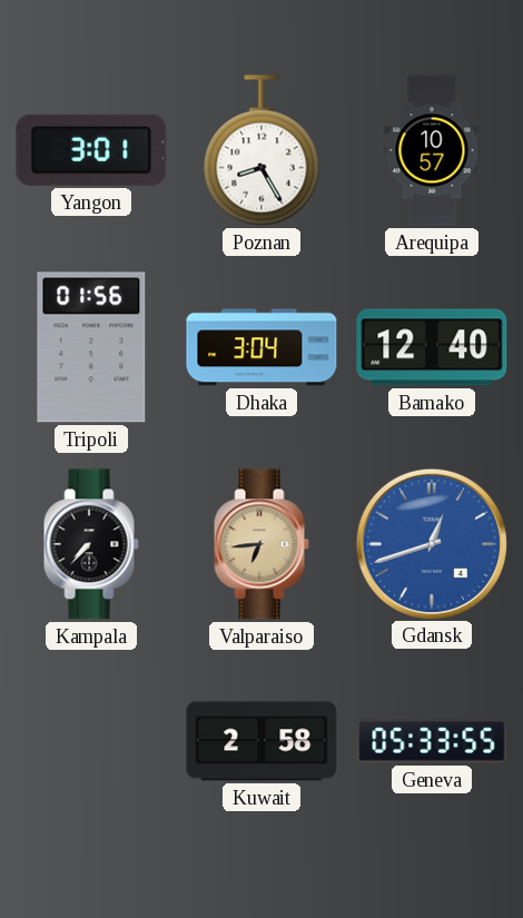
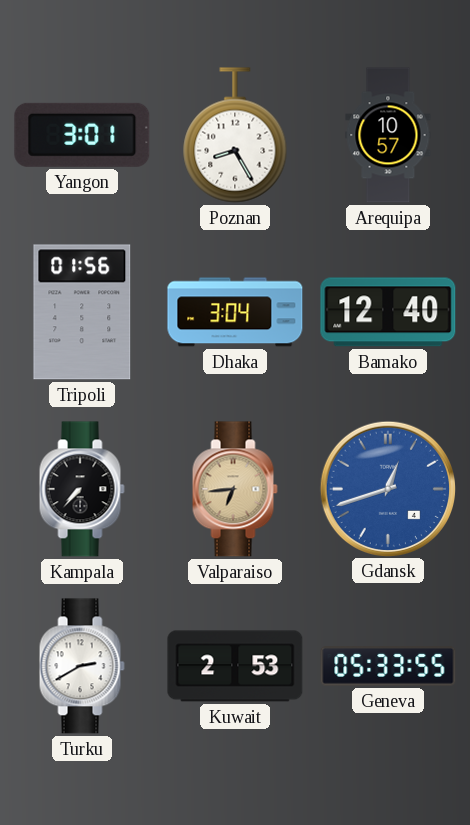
Turku: none -> 2:40
Kuwait: 2:58 -> 2:53
